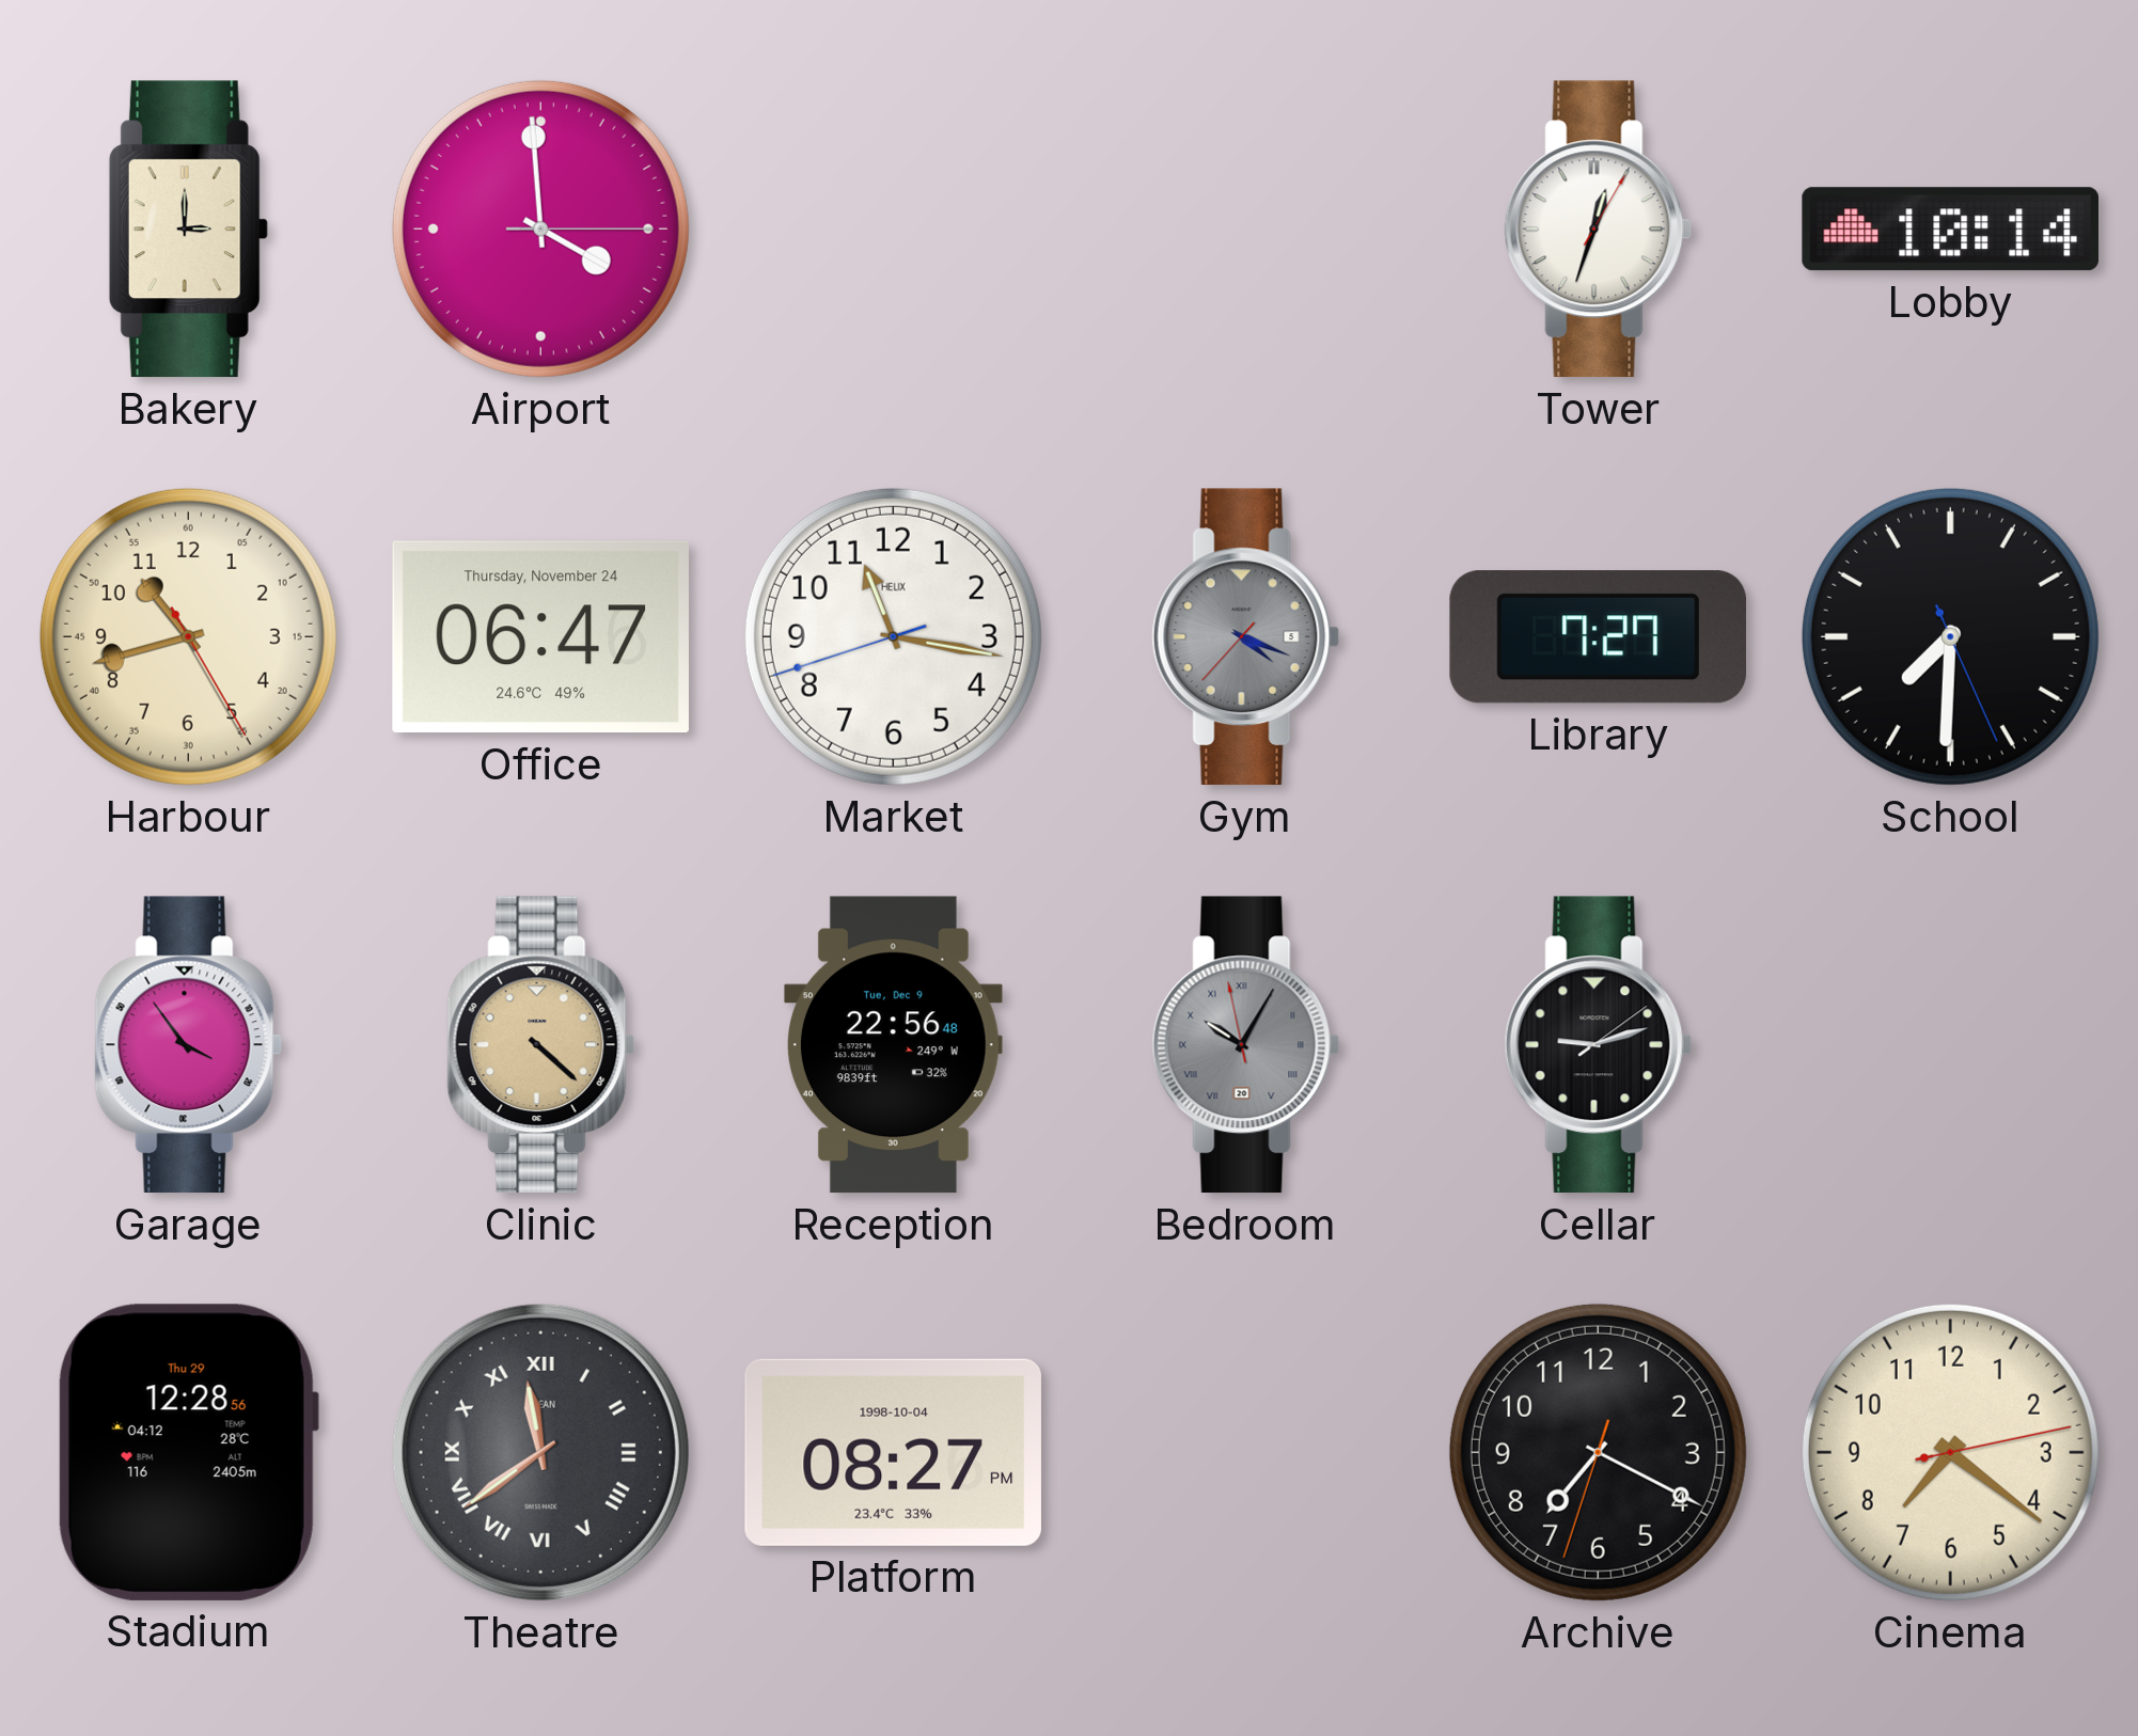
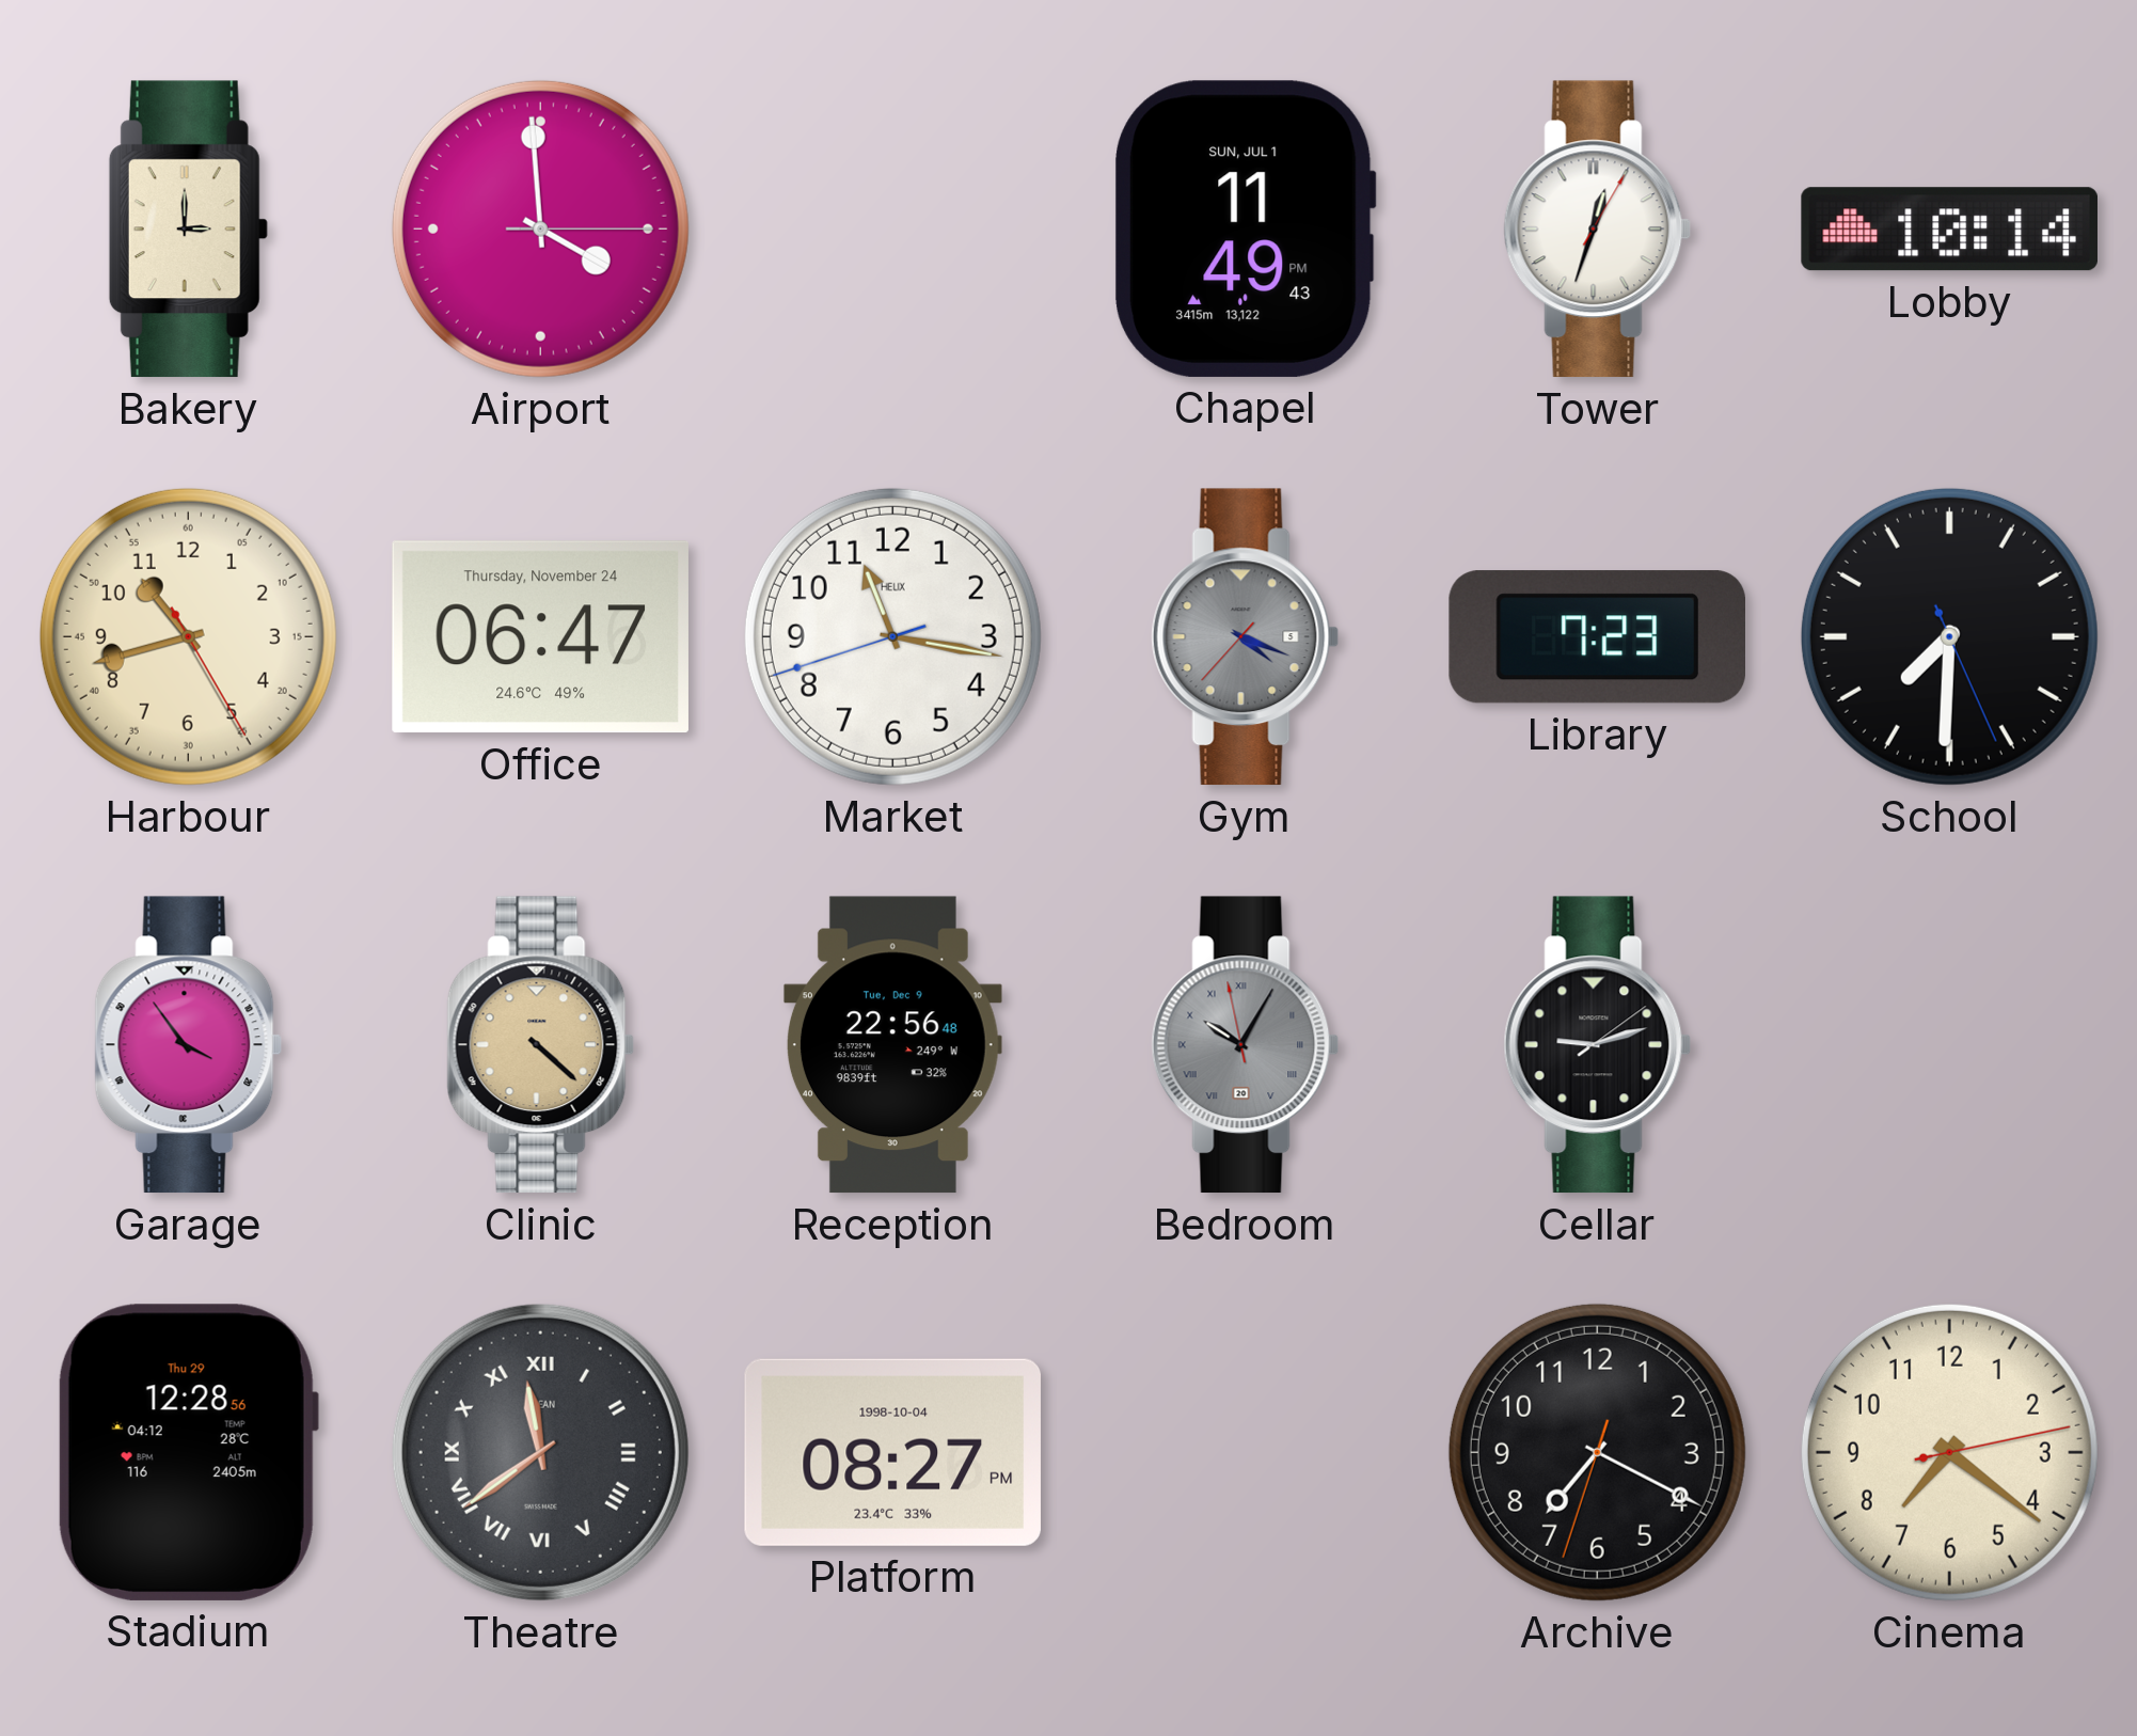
Chapel: none -> 11:49
Library: 7:27 -> 7:23
